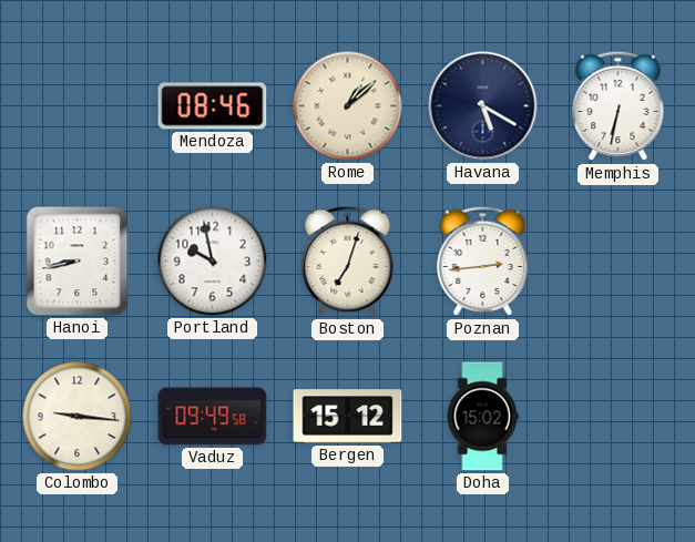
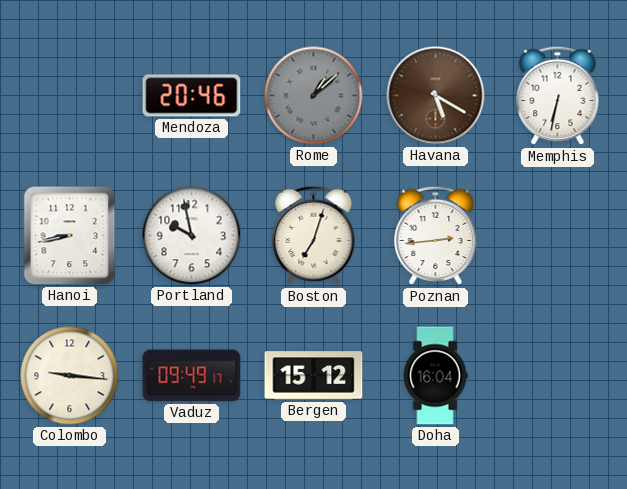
Mendoza: 08:46 -> 20:46
Rome dial: cream -> grey
Havana dial: navy -> brown
Vaduz: 09:49:58 -> 09:49:17
Doha: 15:02 -> 16:04
